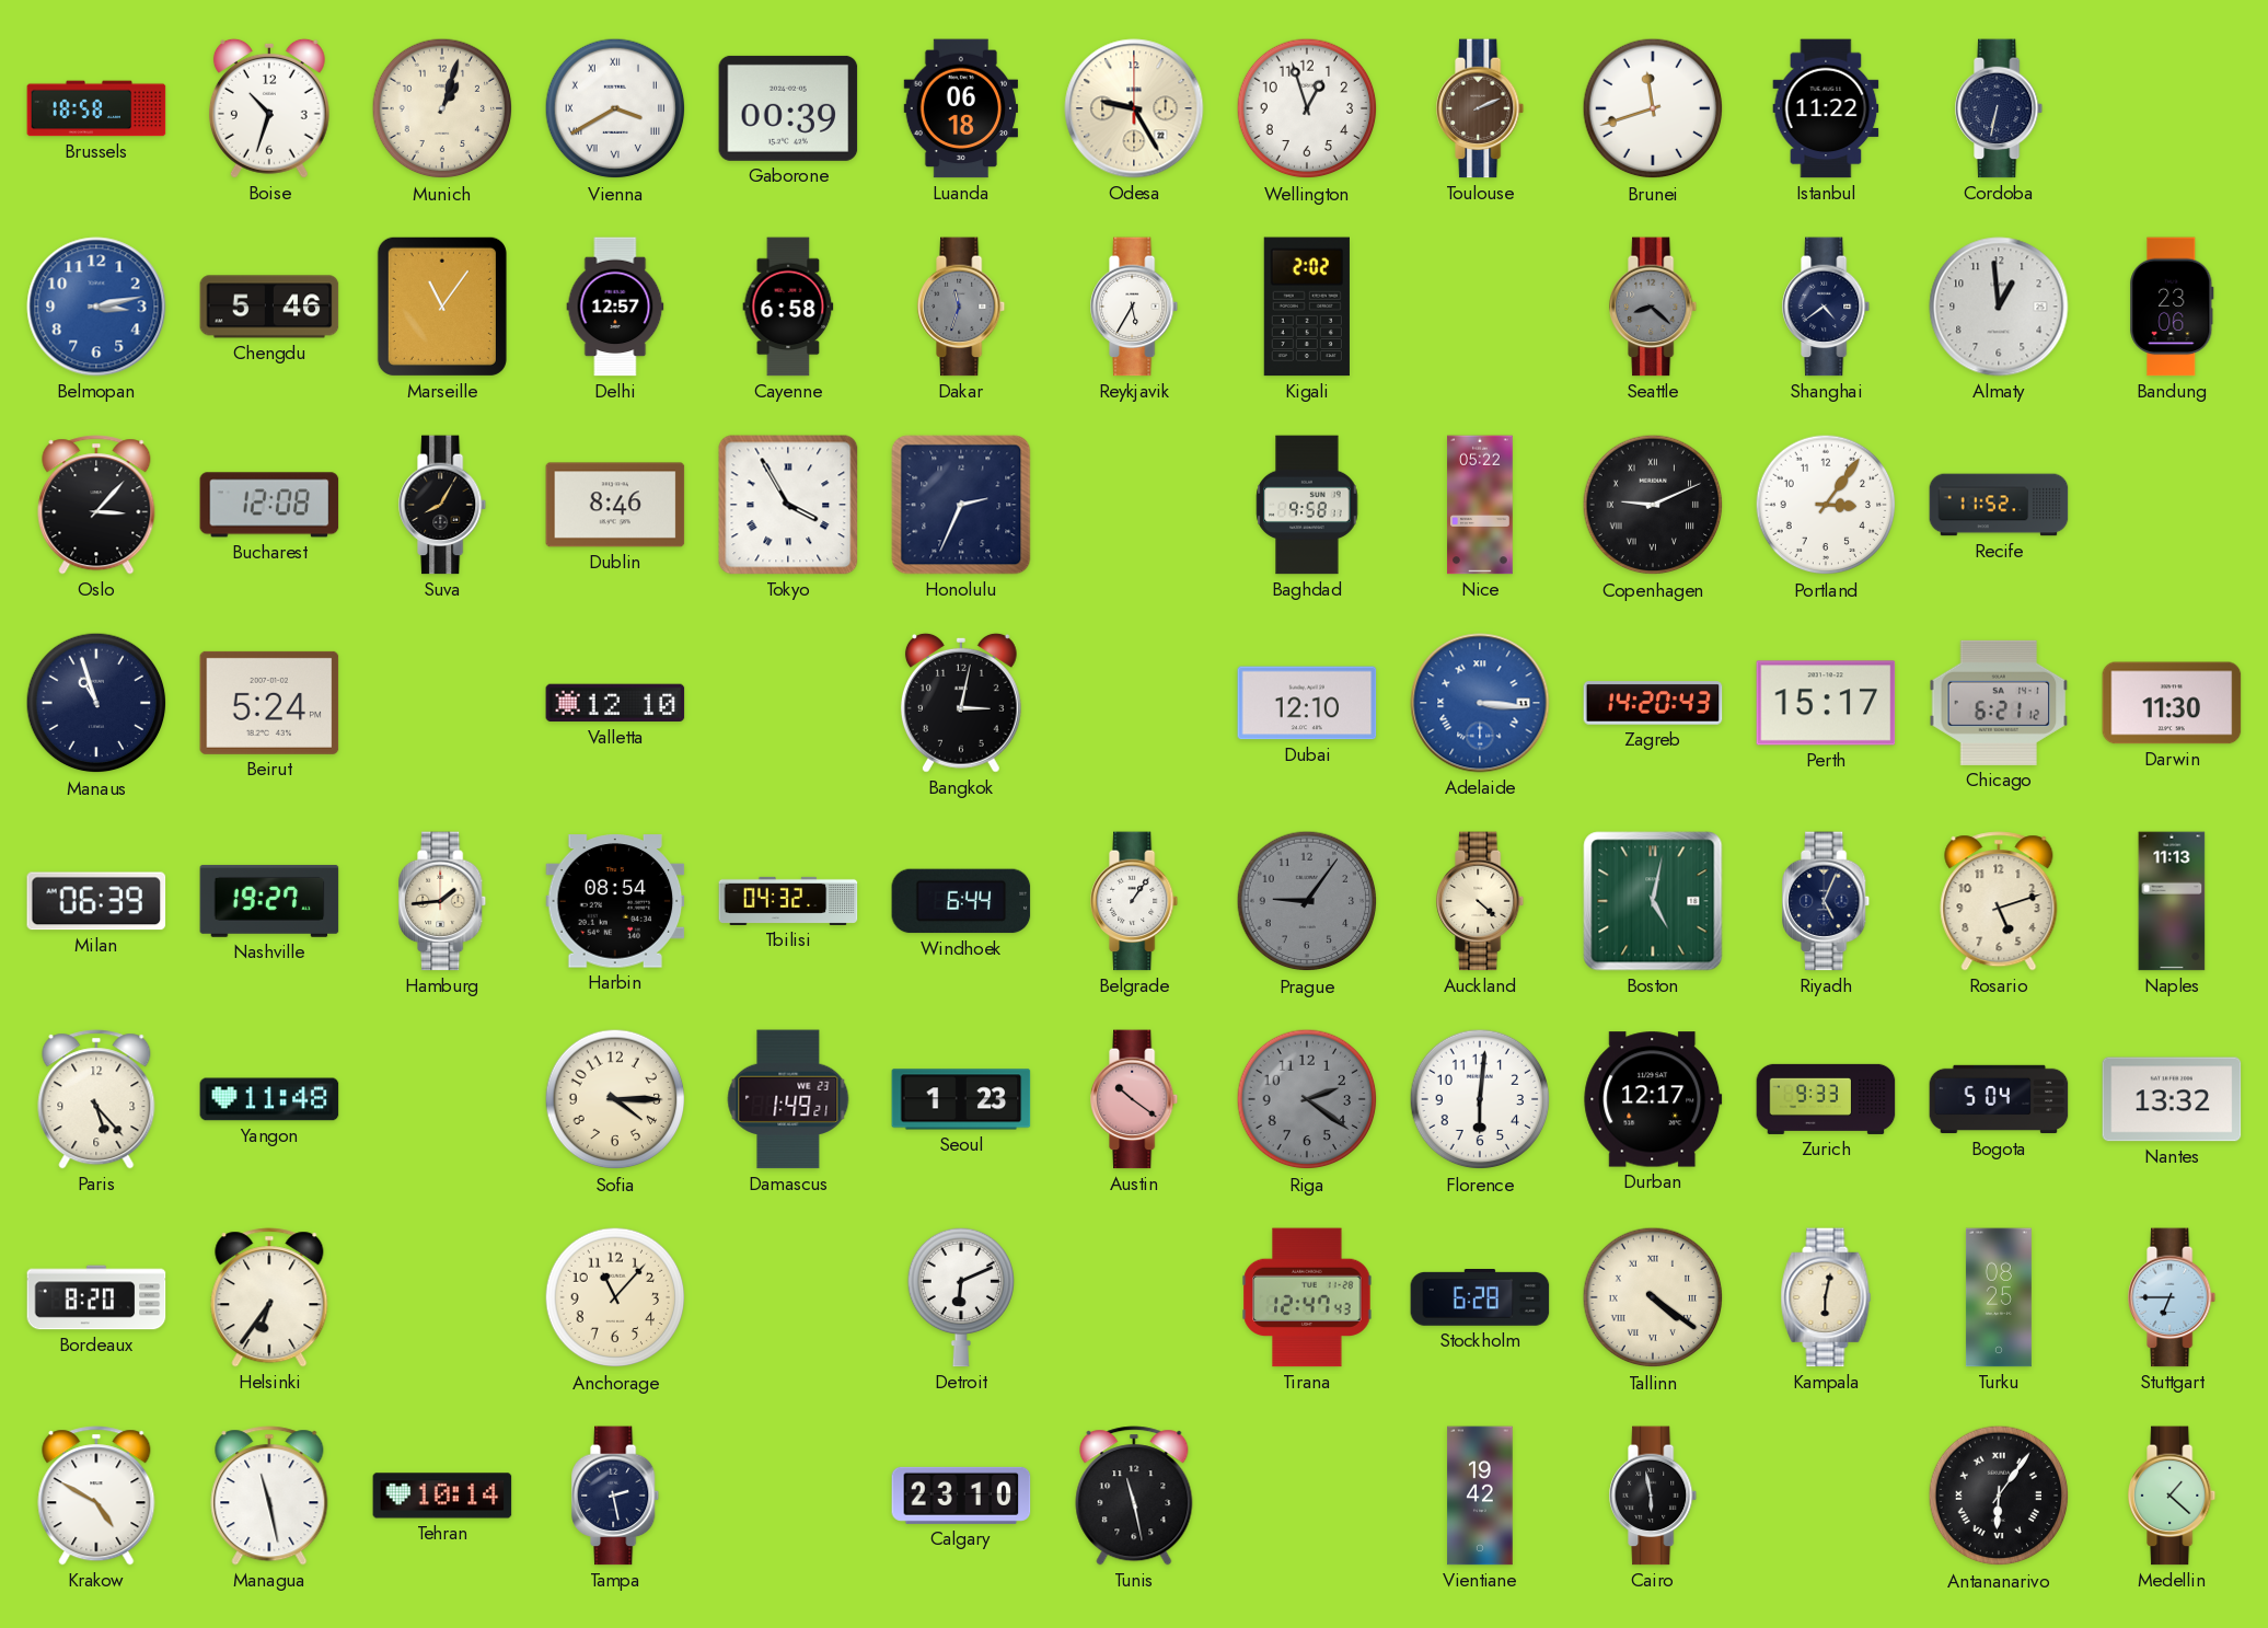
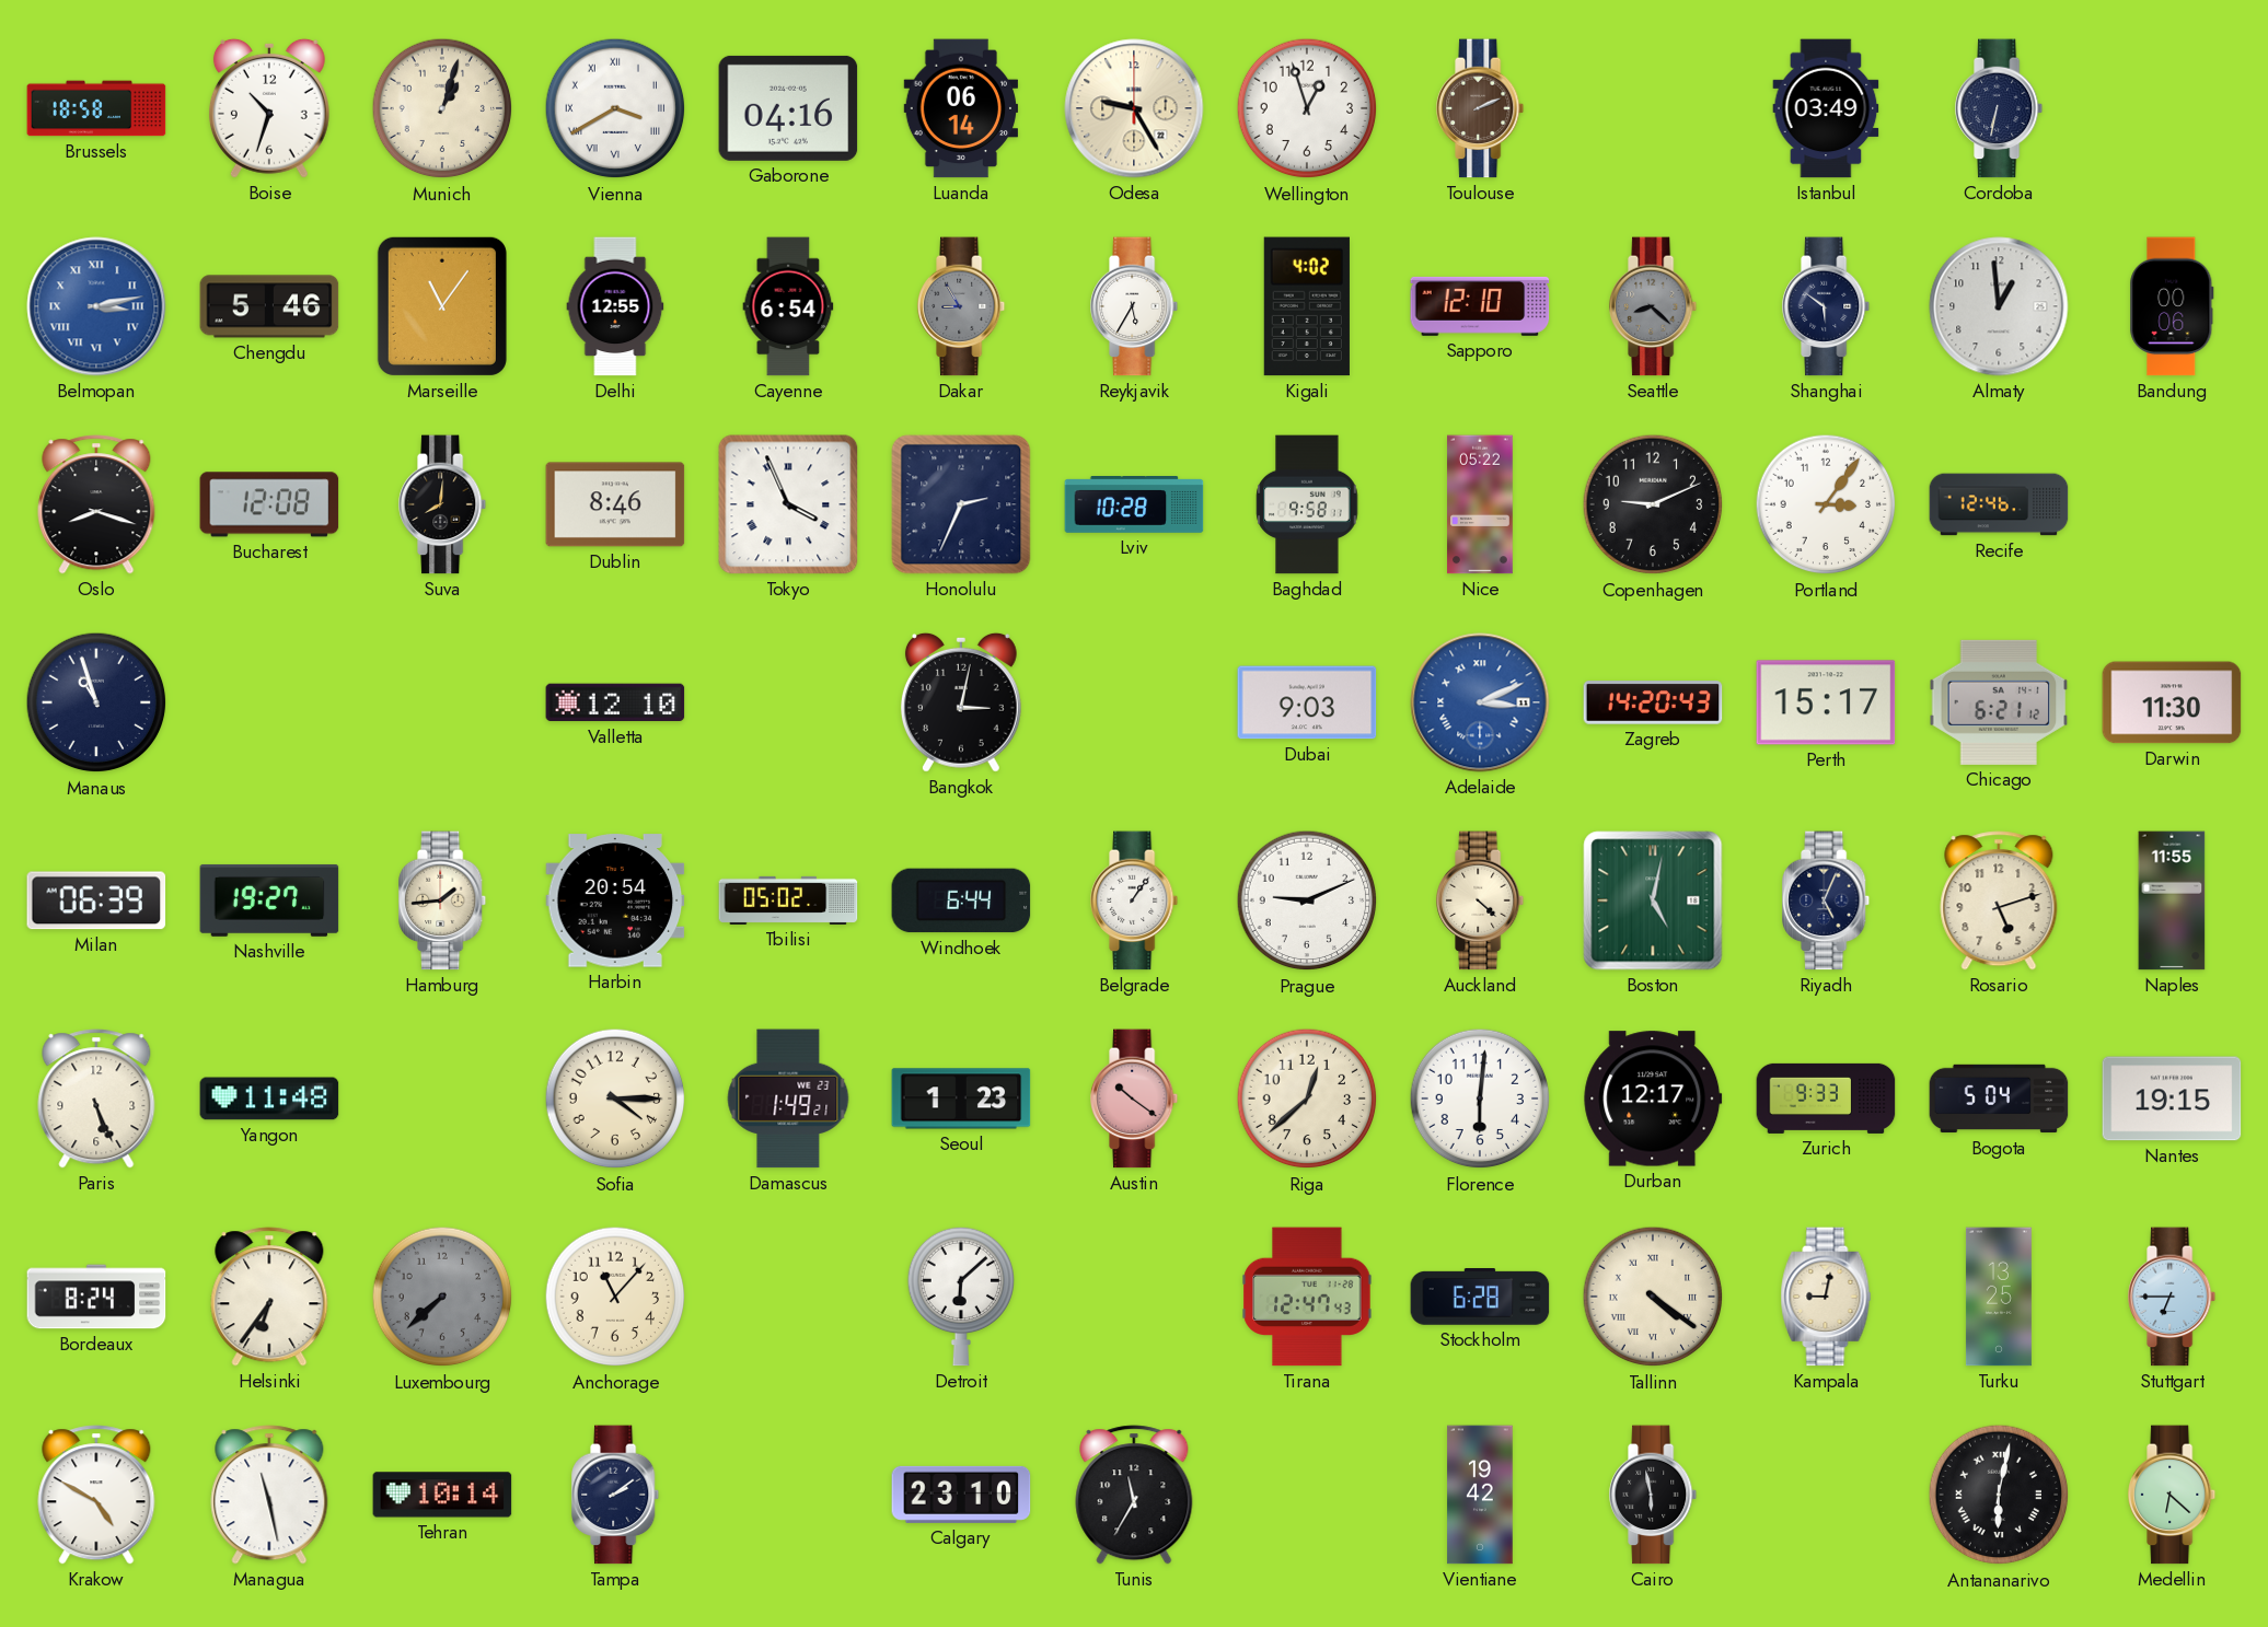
Gaborone: 00:39 -> 04:16
Luanda: 06:18 -> 06:14
Brunei: 11:42 -> none
Istanbul: 11:22 -> 03:49
Belmopan numerals: Arabic -> Roman
Delhi: 12:57 -> 12:55
Cayenne: 6:58 -> 6:54
Dakar: 11:33 -> 8:55
Kigali: 2:02 -> 4:02
Sapporo: none -> 12:10
Shanghai: 4:39 -> 5:51
Bandung: 23:06 -> 00:06
Oslo: 3:07 -> 8:18
Suva: 8:05 -> 8:01
Tokyo: 3:55 -> 3:56
Lviv: none -> 10:28
Copenhagen numerals: Roman -> Arabic
Recife: 11:52 -> 12:46
Beirut: 5:24 -> none
Dubai: 12:10 -> 9:03
Adelaide: 3:16 -> 3:11
Harbin: 08:54 -> 20:54
Tbilisi: 04:32 -> 05:02
Prague: 9:06 -> 9:11
Prague dial: grey -> white
Naples: 11:13 -> 11:55
Paris: 5:23 -> 5:26
Riga: 2:21 -> 12:38
Riga dial: grey -> cream
Nantes: 13:32 -> 19:15
Bordeaux: 8:20 -> 8:24
Luxembourg: none -> 7:38
Detroit: 6:11 -> 6:08
Kampala: 6:02 -> 9:02
Turku: 08:25 -> 13:25
Tampa: 2:28 -> 2:09
Tunis: 11:28 -> 11:35
Antananarivo: 6:06 -> 6:02
Medellin: 1:22 -> 6:22
